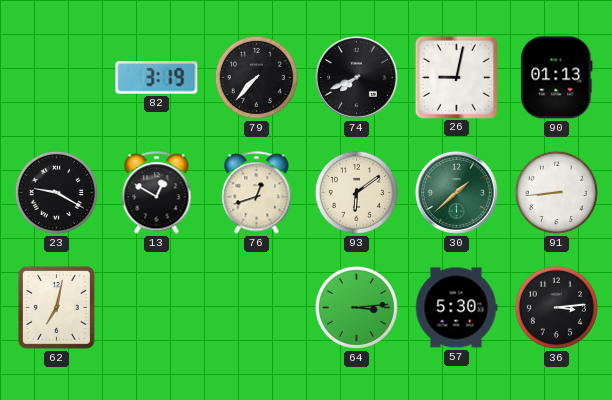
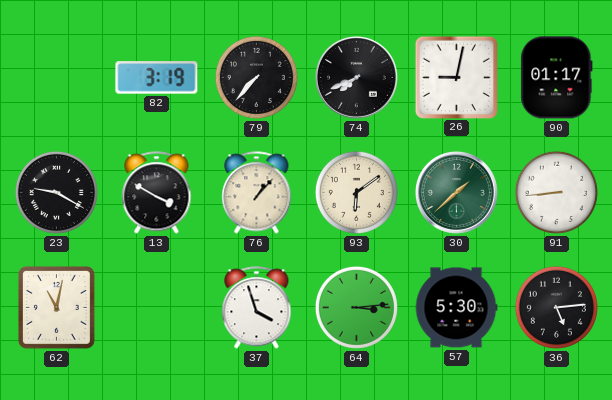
90: 01:13 -> 01:17
13: 12:50 -> 3:50
76: 12:42 -> 1:07
62: 7:02 -> 11:02
37: none -> 3:57
36: 3:14 -> 5:14
